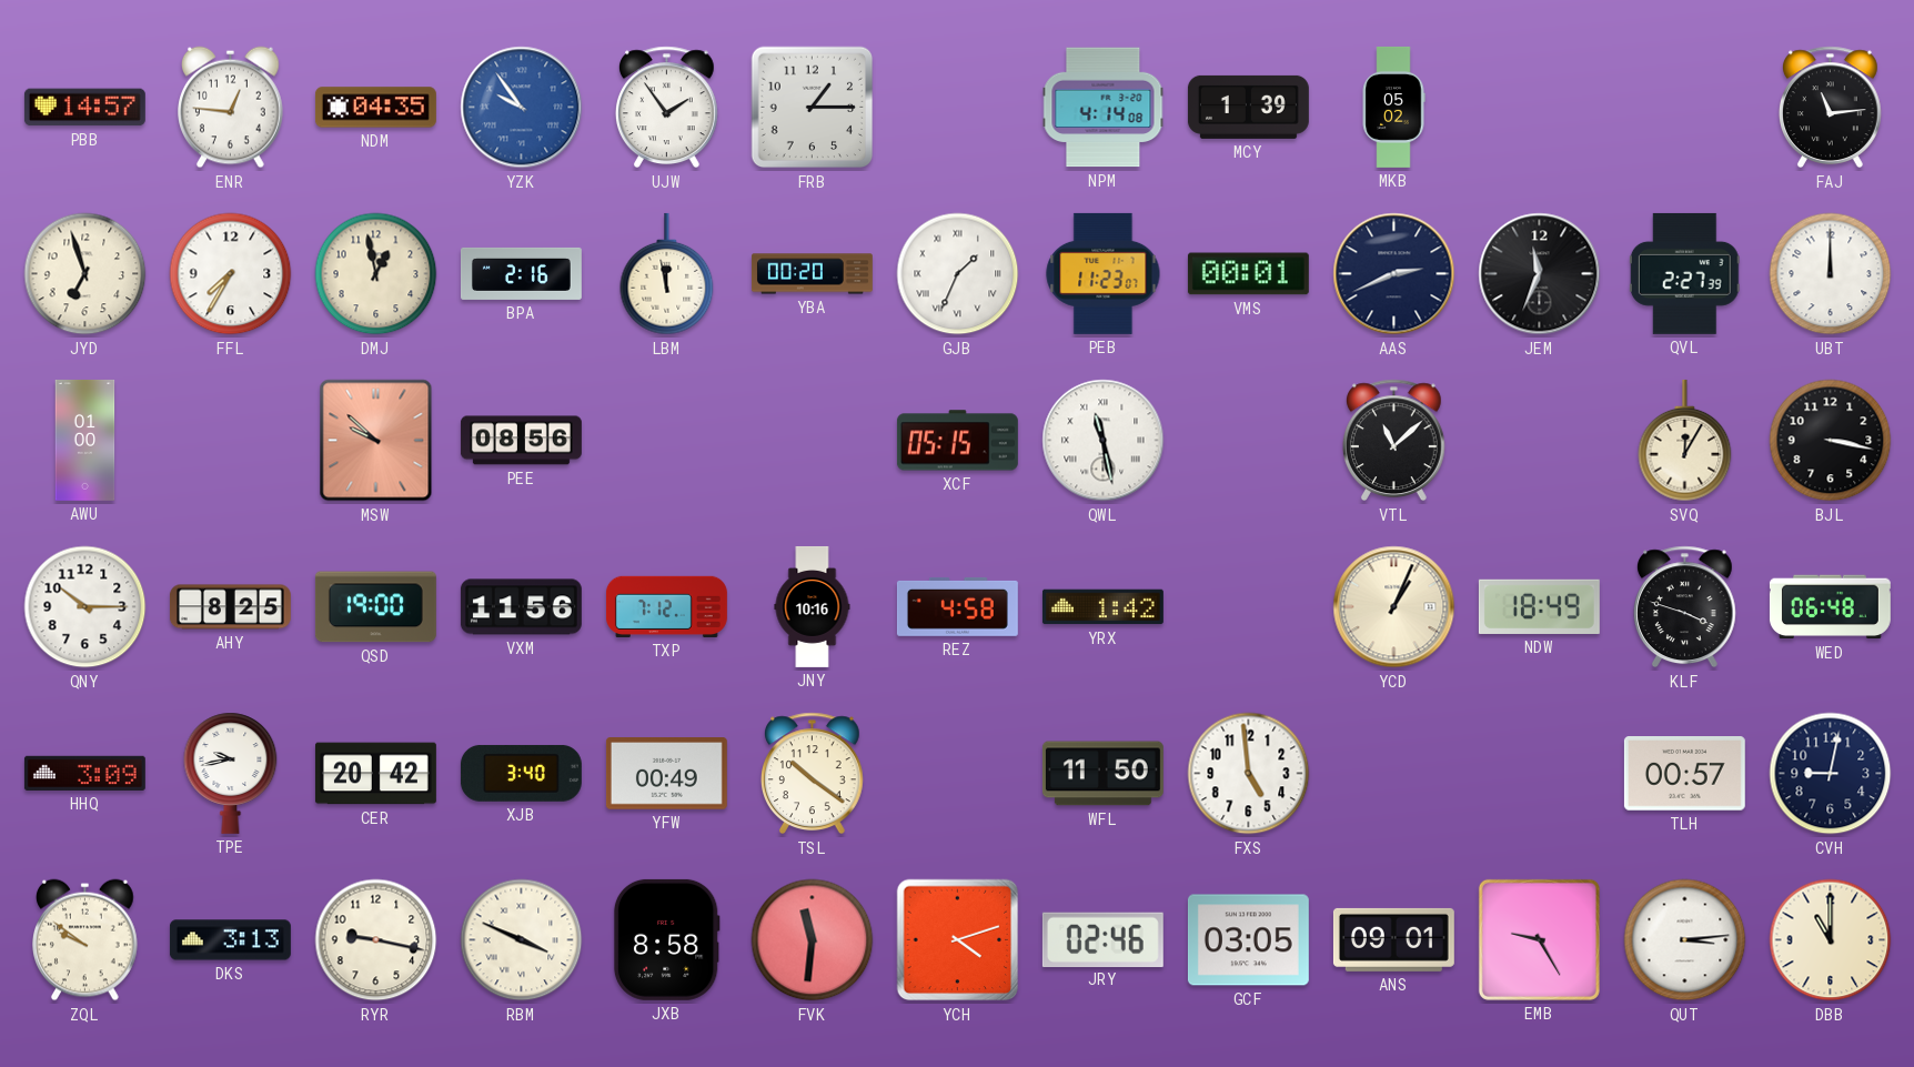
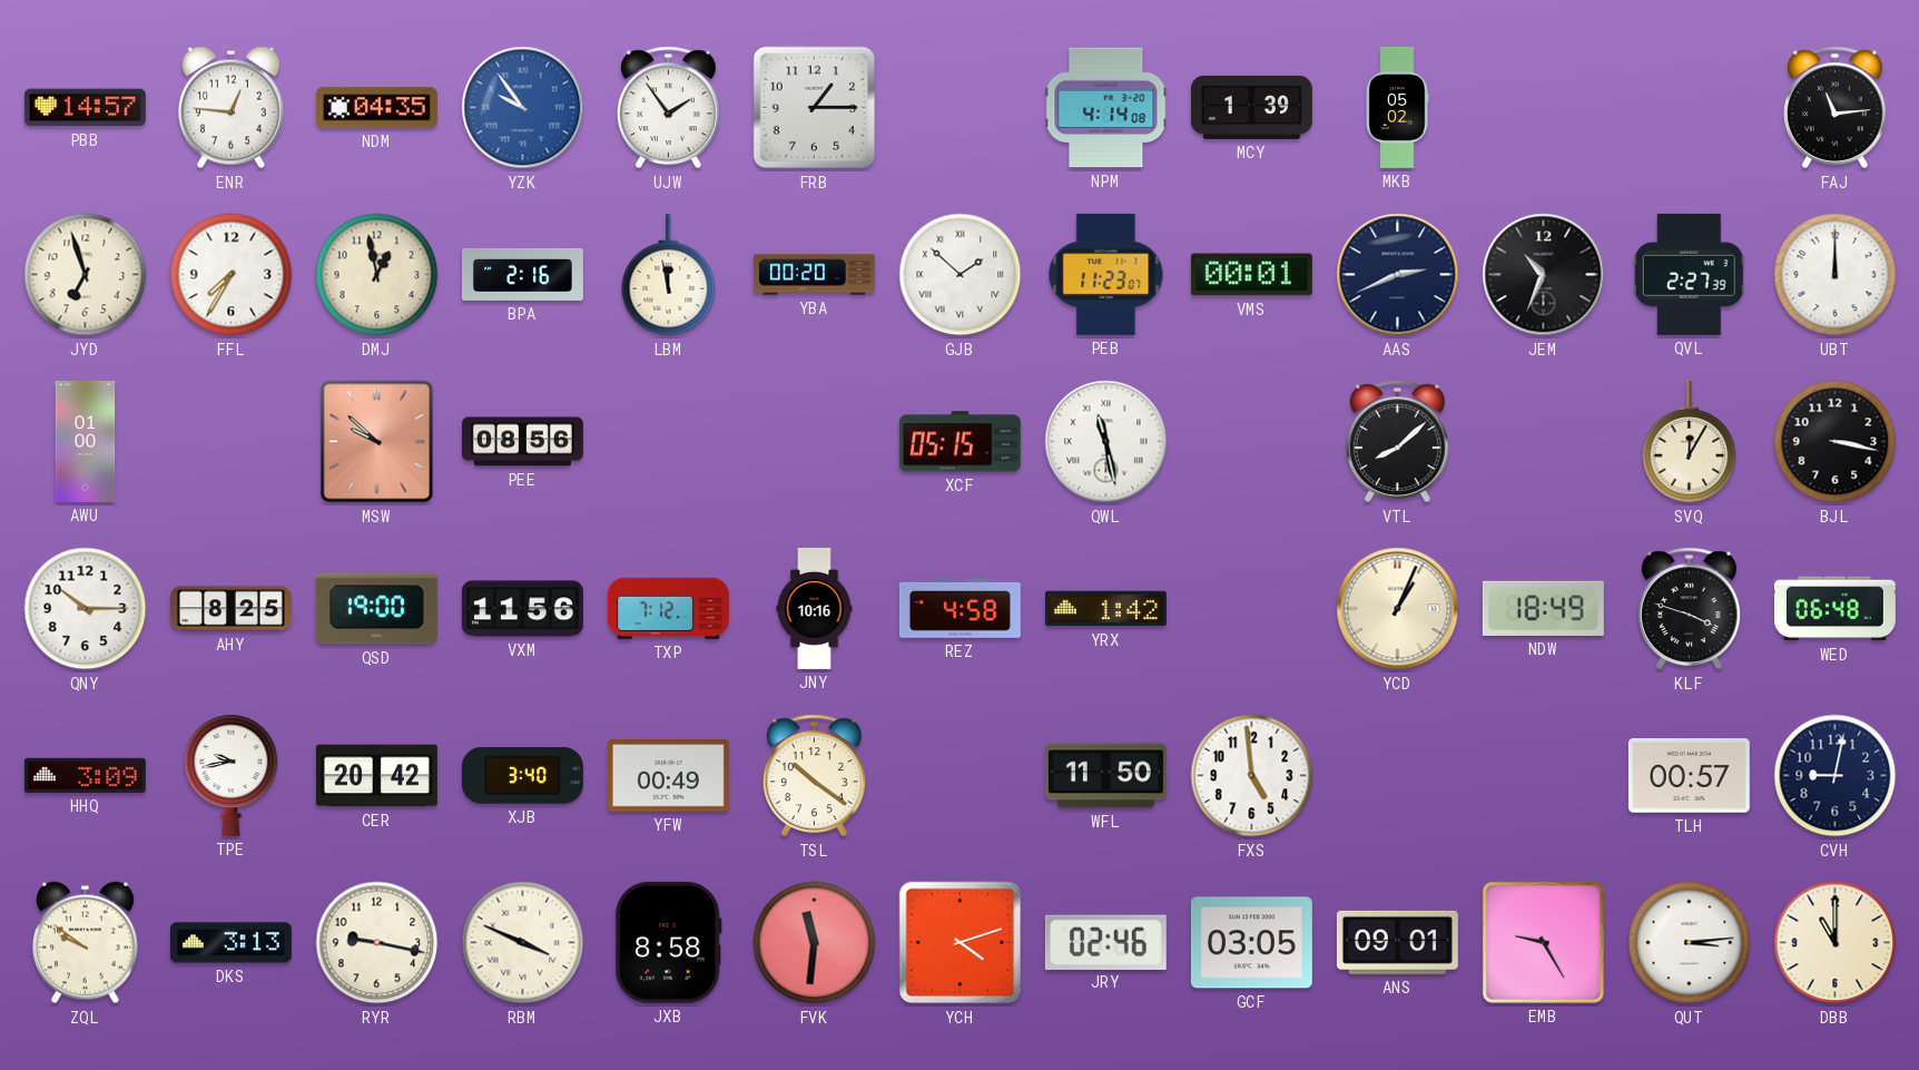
GJB: 1:34 -> 1:52
JEM: 11:34 -> 10:34
VTL: 11:08 -> 8:08
